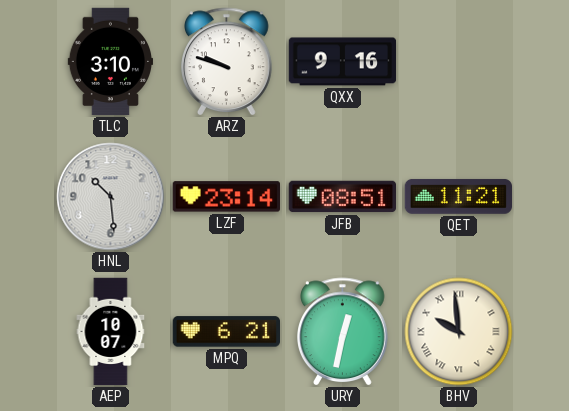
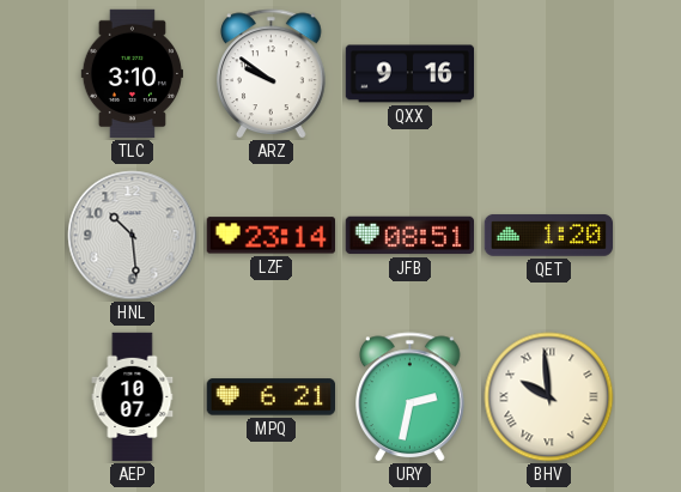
ARZ: 9:48 -> 9:51
QET: 11:21 -> 1:20
URY: 12:32 -> 2:32
